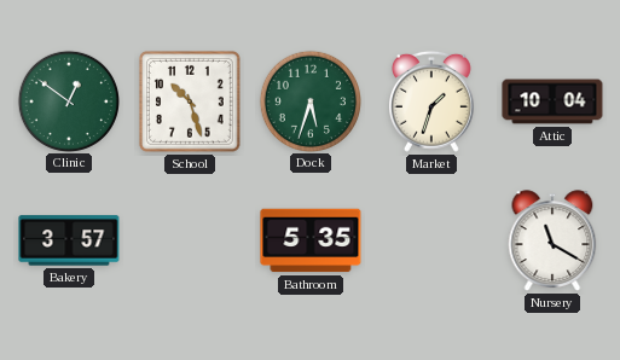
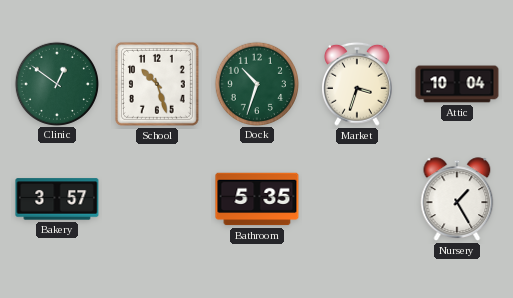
Dock: 5:33 -> 10:33
Market: 1:33 -> 3:33
Nursery: 11:20 -> 1:25
